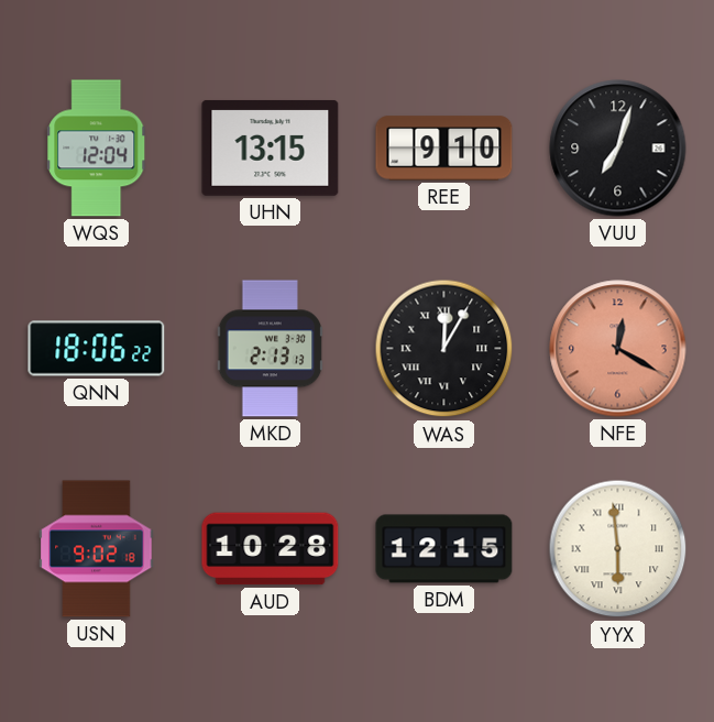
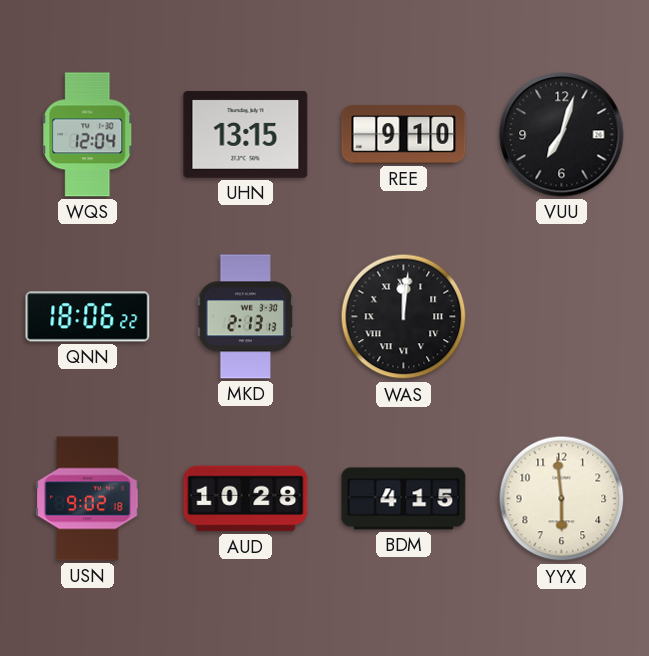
WAS: 12:05 -> 12:01
NFE: 12:20 -> none
BDM: 12:15 -> 4:15
YYX numerals: Roman -> Arabic
